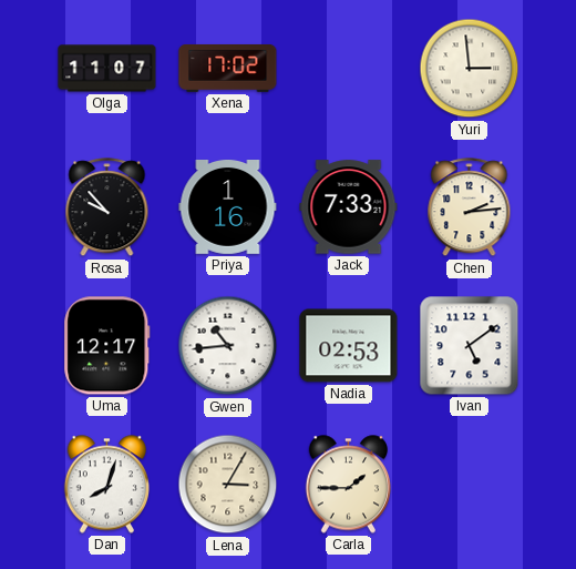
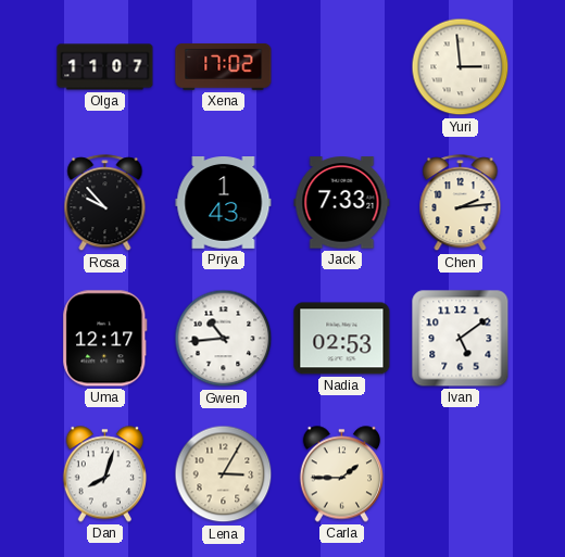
Priya: 1:16 -> 1:43
